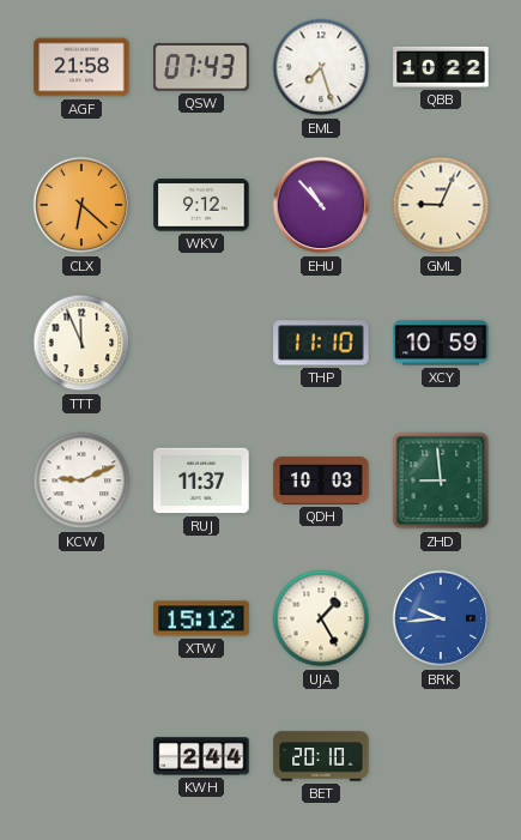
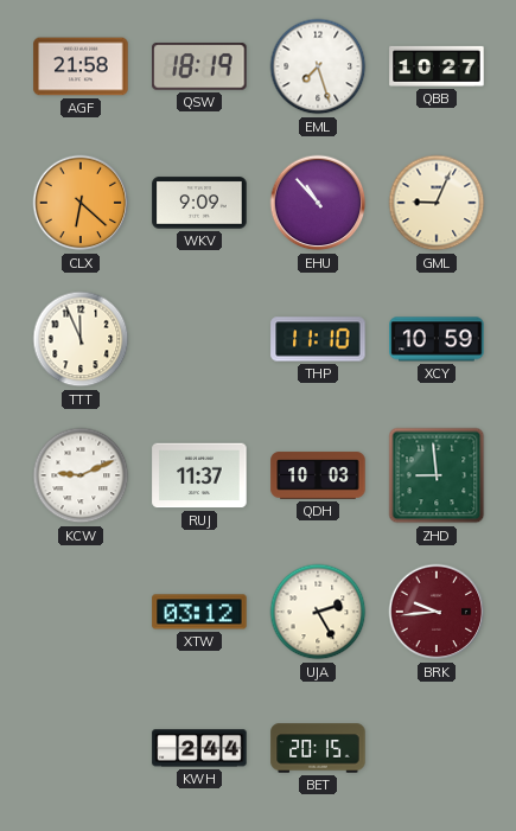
QSW: 07:43 -> 18:19
QBB: 10:22 -> 10:27
WKV: 9:12 -> 9:09
XTW: 15:12 -> 03:12
UJA: 1:25 -> 2:25
BRK dial: blue -> burgundy
BET: 20:10 -> 20:15
